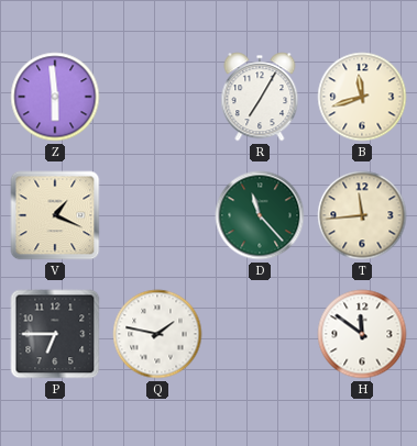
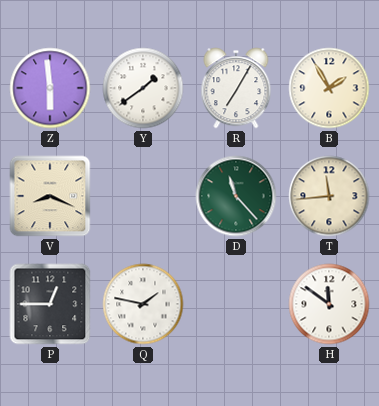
Y: none -> 1:39
B: 11:42 -> 1:55
V: 1:19 -> 8:19
P: 6:45 -> 12:45
